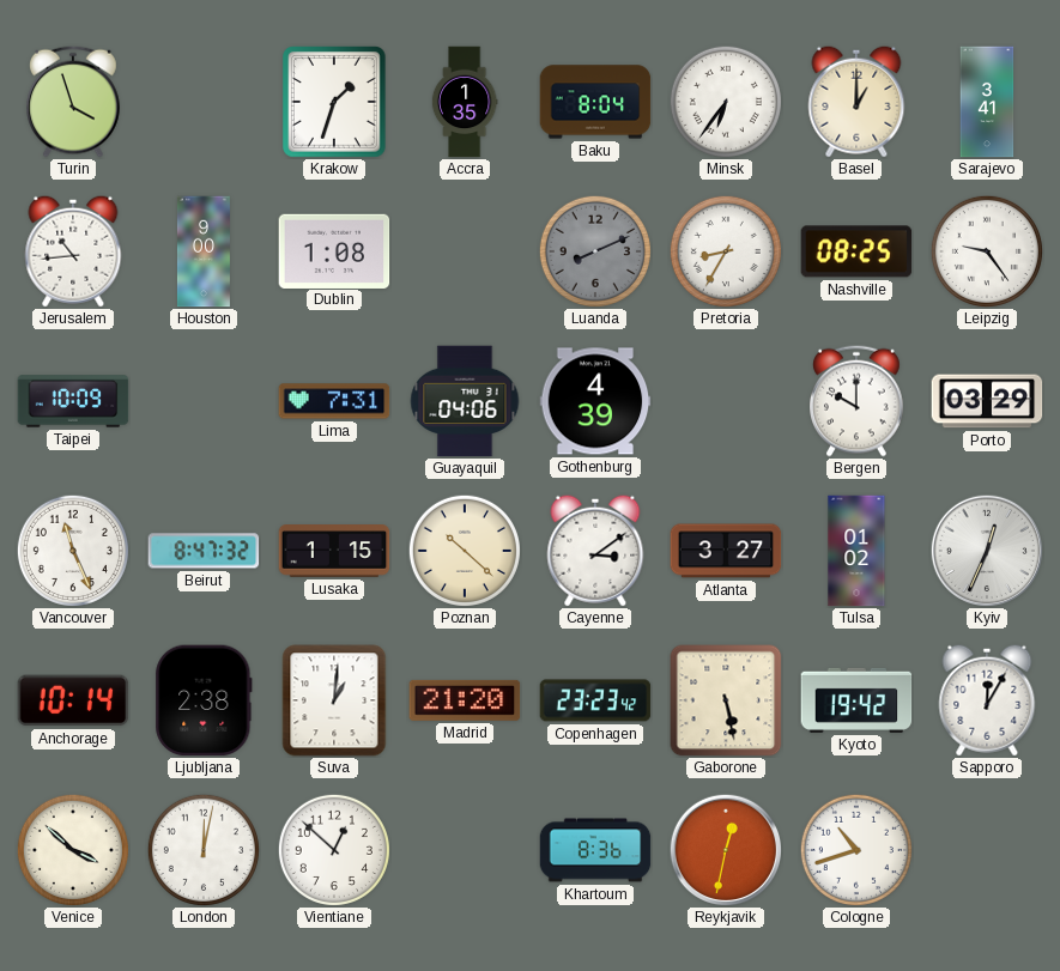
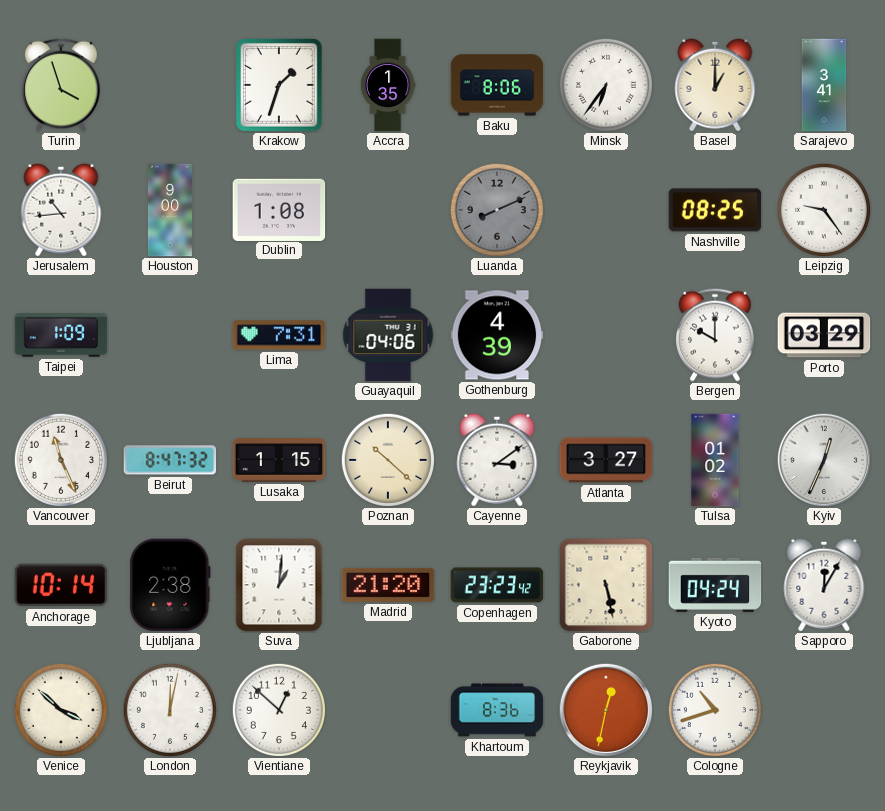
Baku: 8:04 -> 8:06
Pretoria: 8:35 -> none
Taipei: 10:09 -> 1:09
Kyoto: 19:42 -> 04:24
